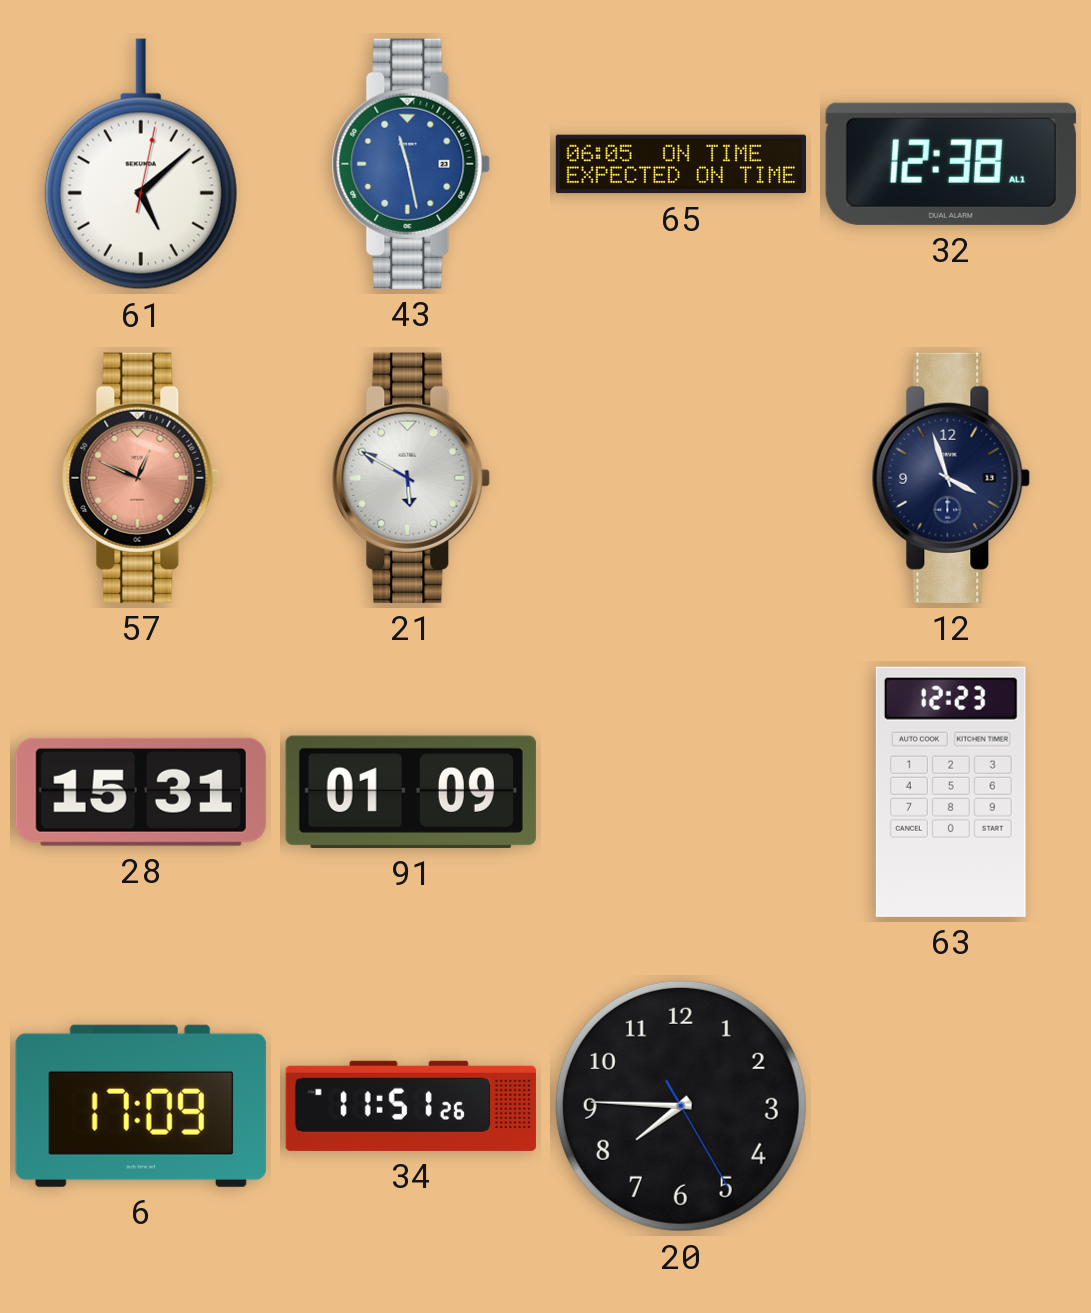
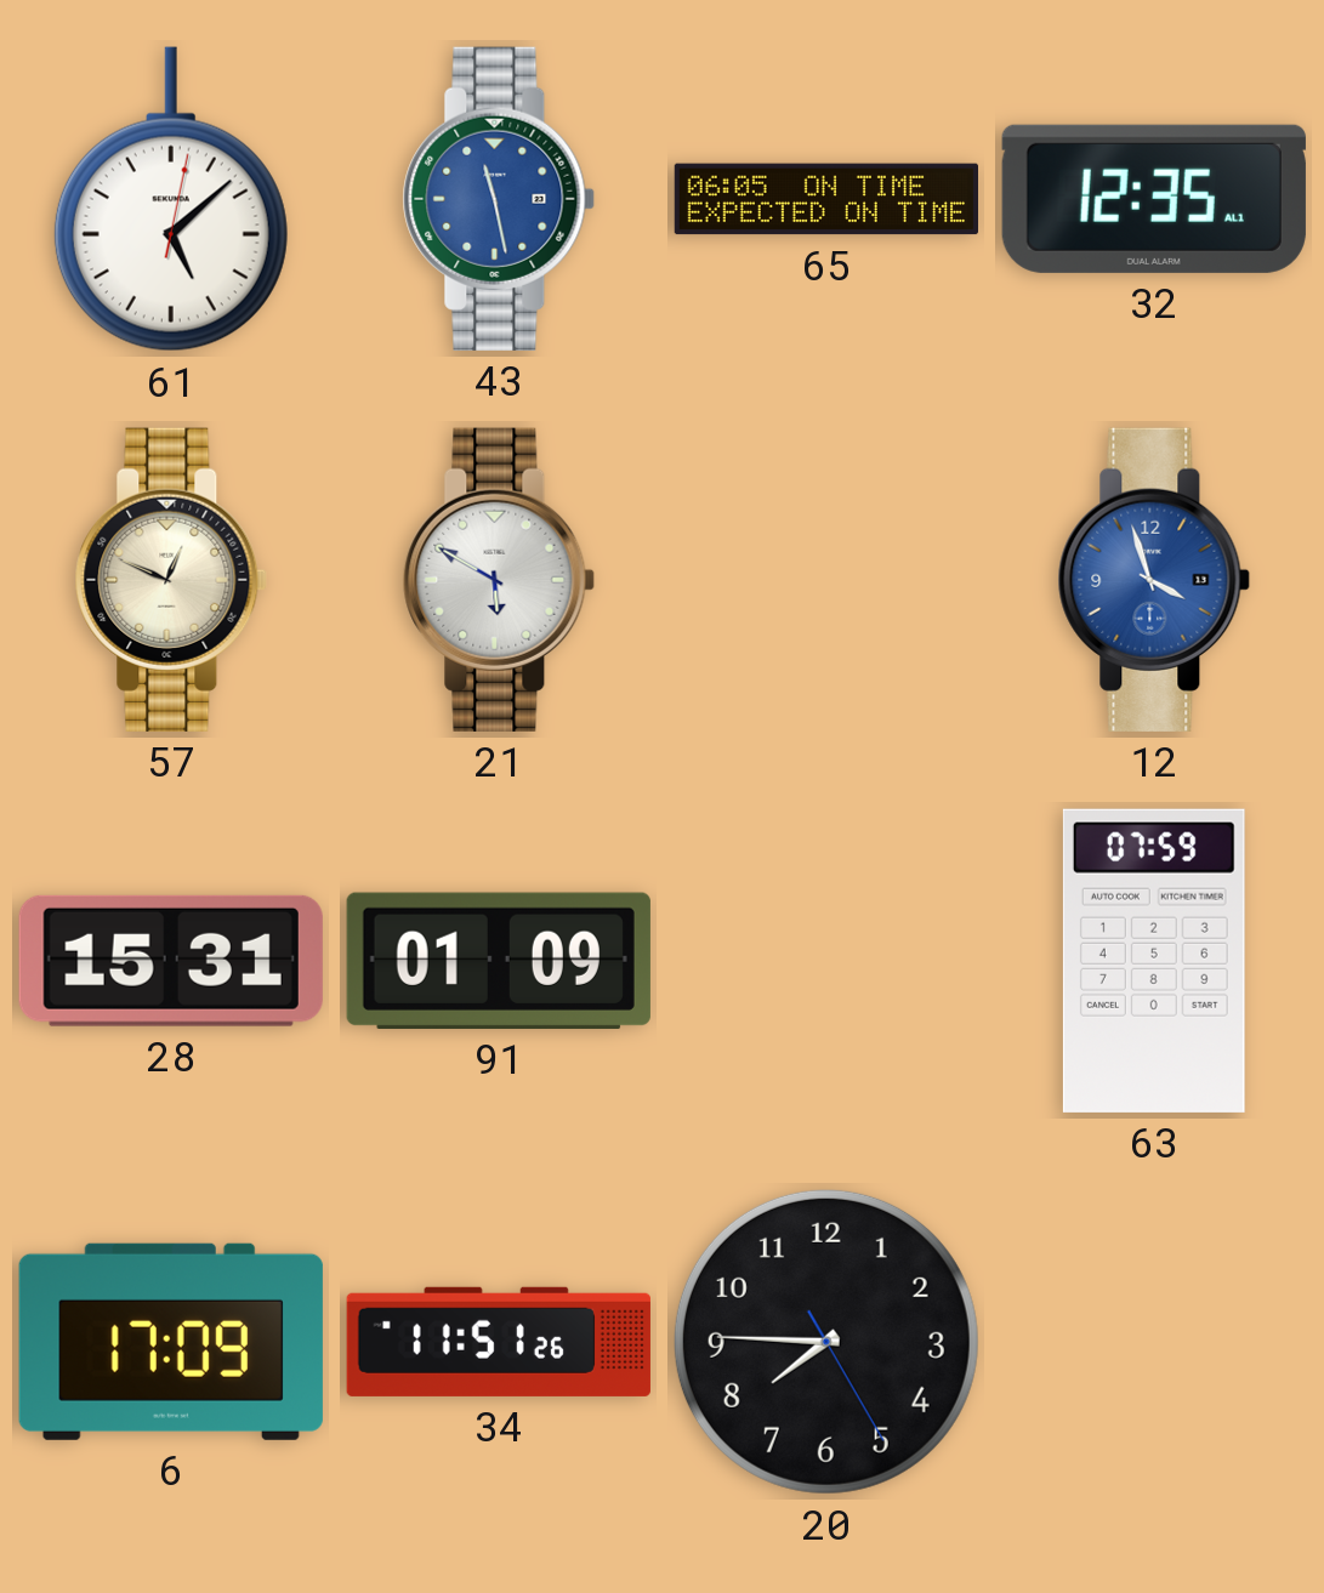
32: 12:38 -> 12:35
57 dial: salmon -> cream
12 dial: navy -> blue
63: 12:23 -> 07:59
